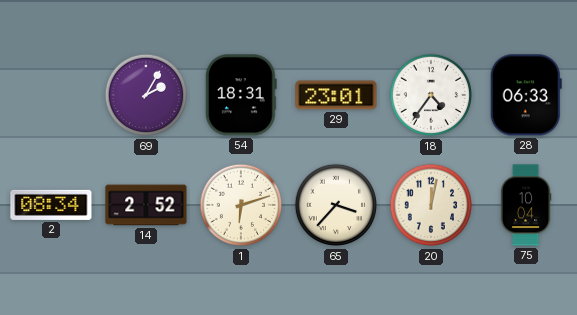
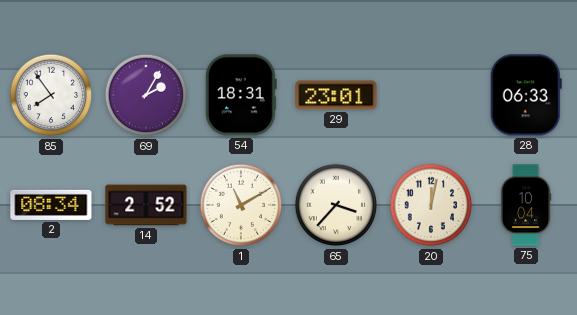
85: none -> 7:54
18: 4:36 -> none
1: 6:12 -> 11:10
